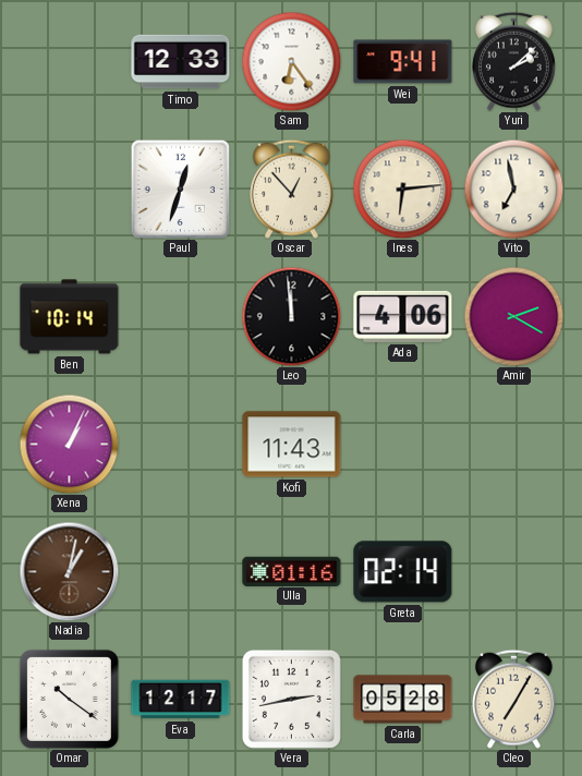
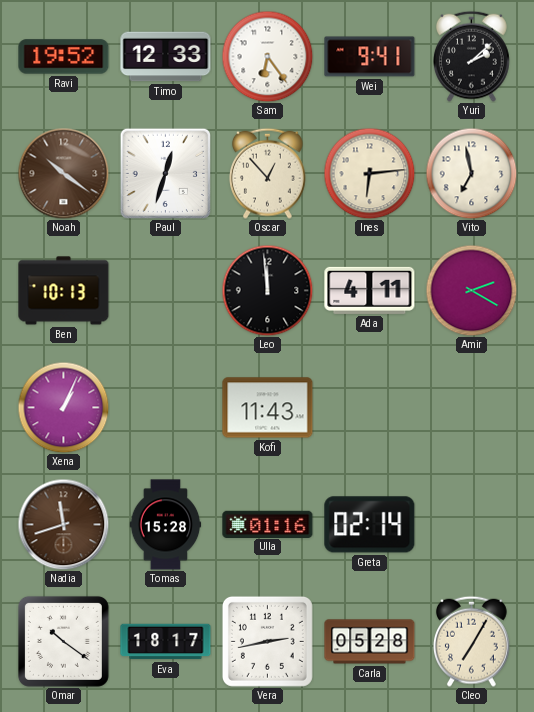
Ravi: none -> 19:52
Noah: none -> 10:21
Ben: 10:14 -> 10:13
Ada: 4:06 -> 4:11
Nadia: 1:02 -> 11:42
Tomas: none -> 15:28
Eva: 12:17 -> 18:17
